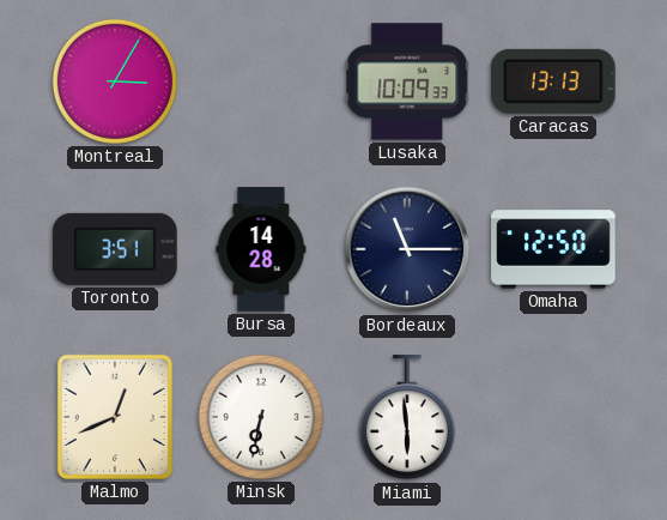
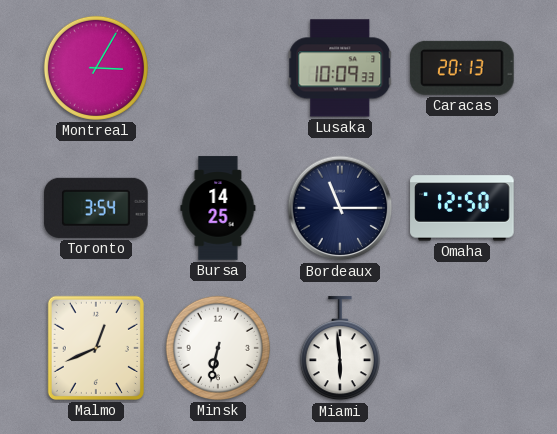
Caracas: 13:13 -> 20:13
Toronto: 3:51 -> 3:54
Bursa: 14:28 -> 14:25
